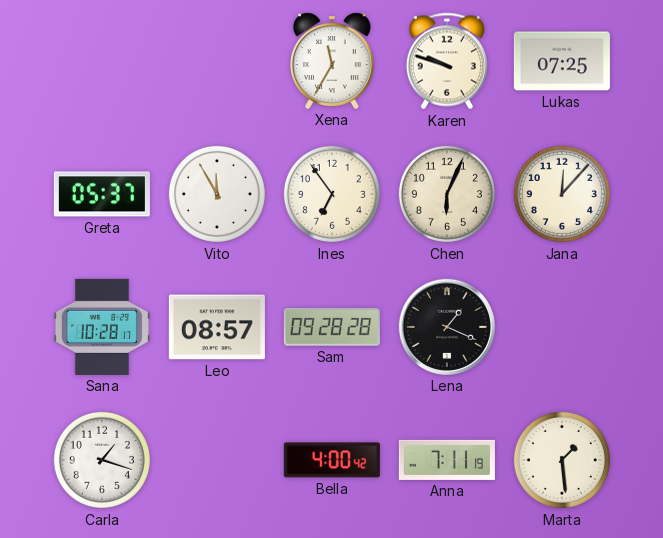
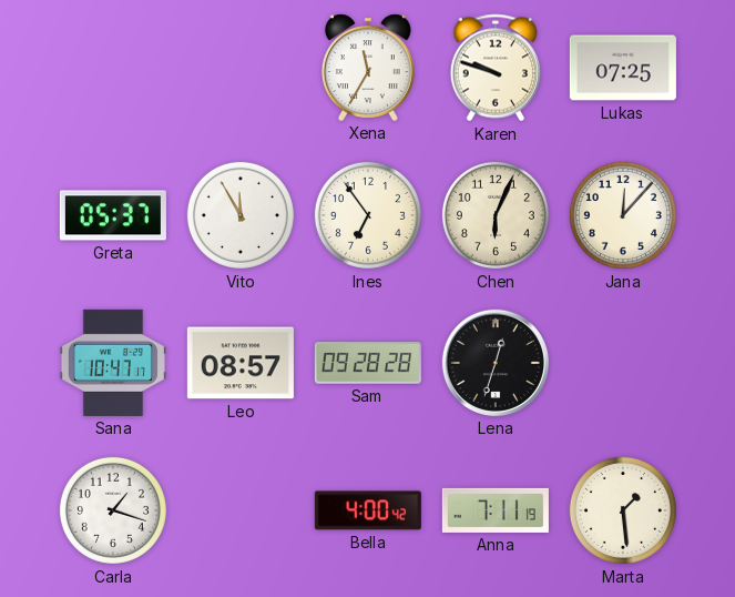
Sana: 10:28 -> 10:47
Lena: 1:19 -> 12:33
